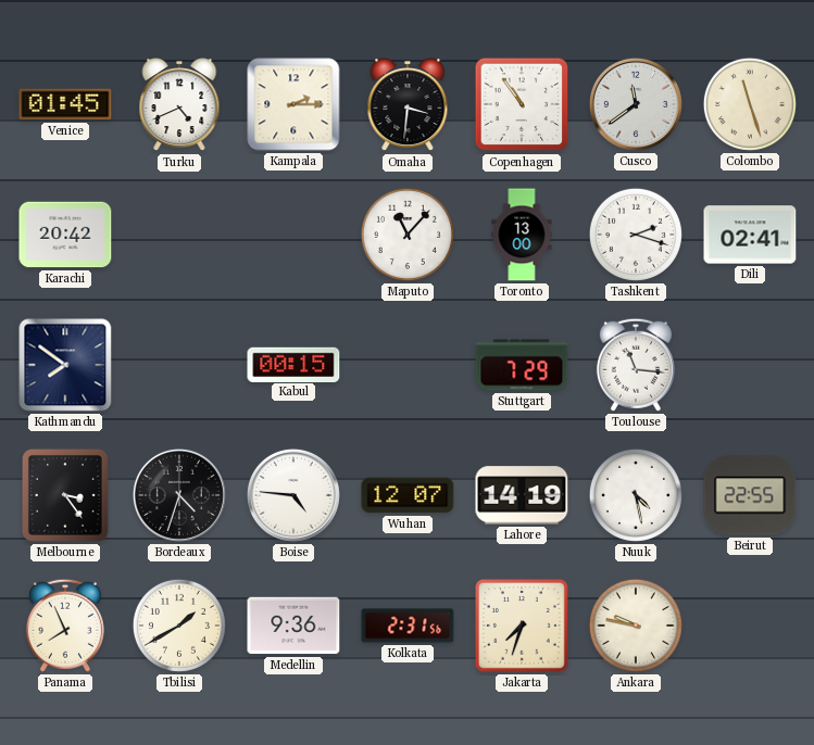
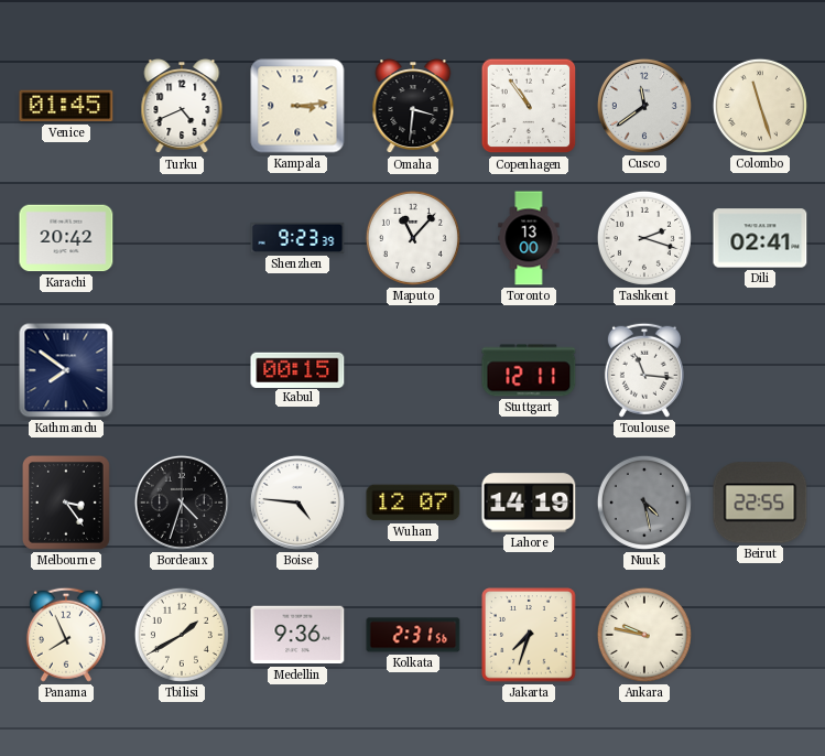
Kampala: 2:15 -> 3:14
Shenzhen: none -> 9:23
Stuttgart: 7:29 -> 12:11
Nuuk dial: white -> grey
